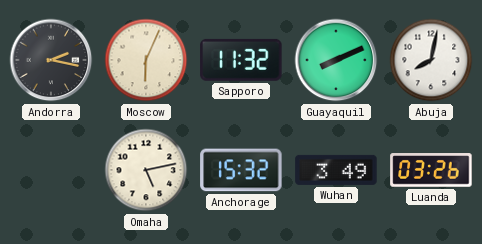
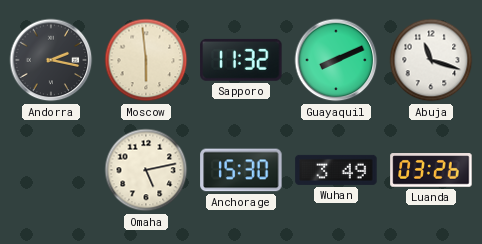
Moscow: 6:04 -> 5:59
Abuja: 8:02 -> 11:18
Anchorage: 15:32 -> 15:30
